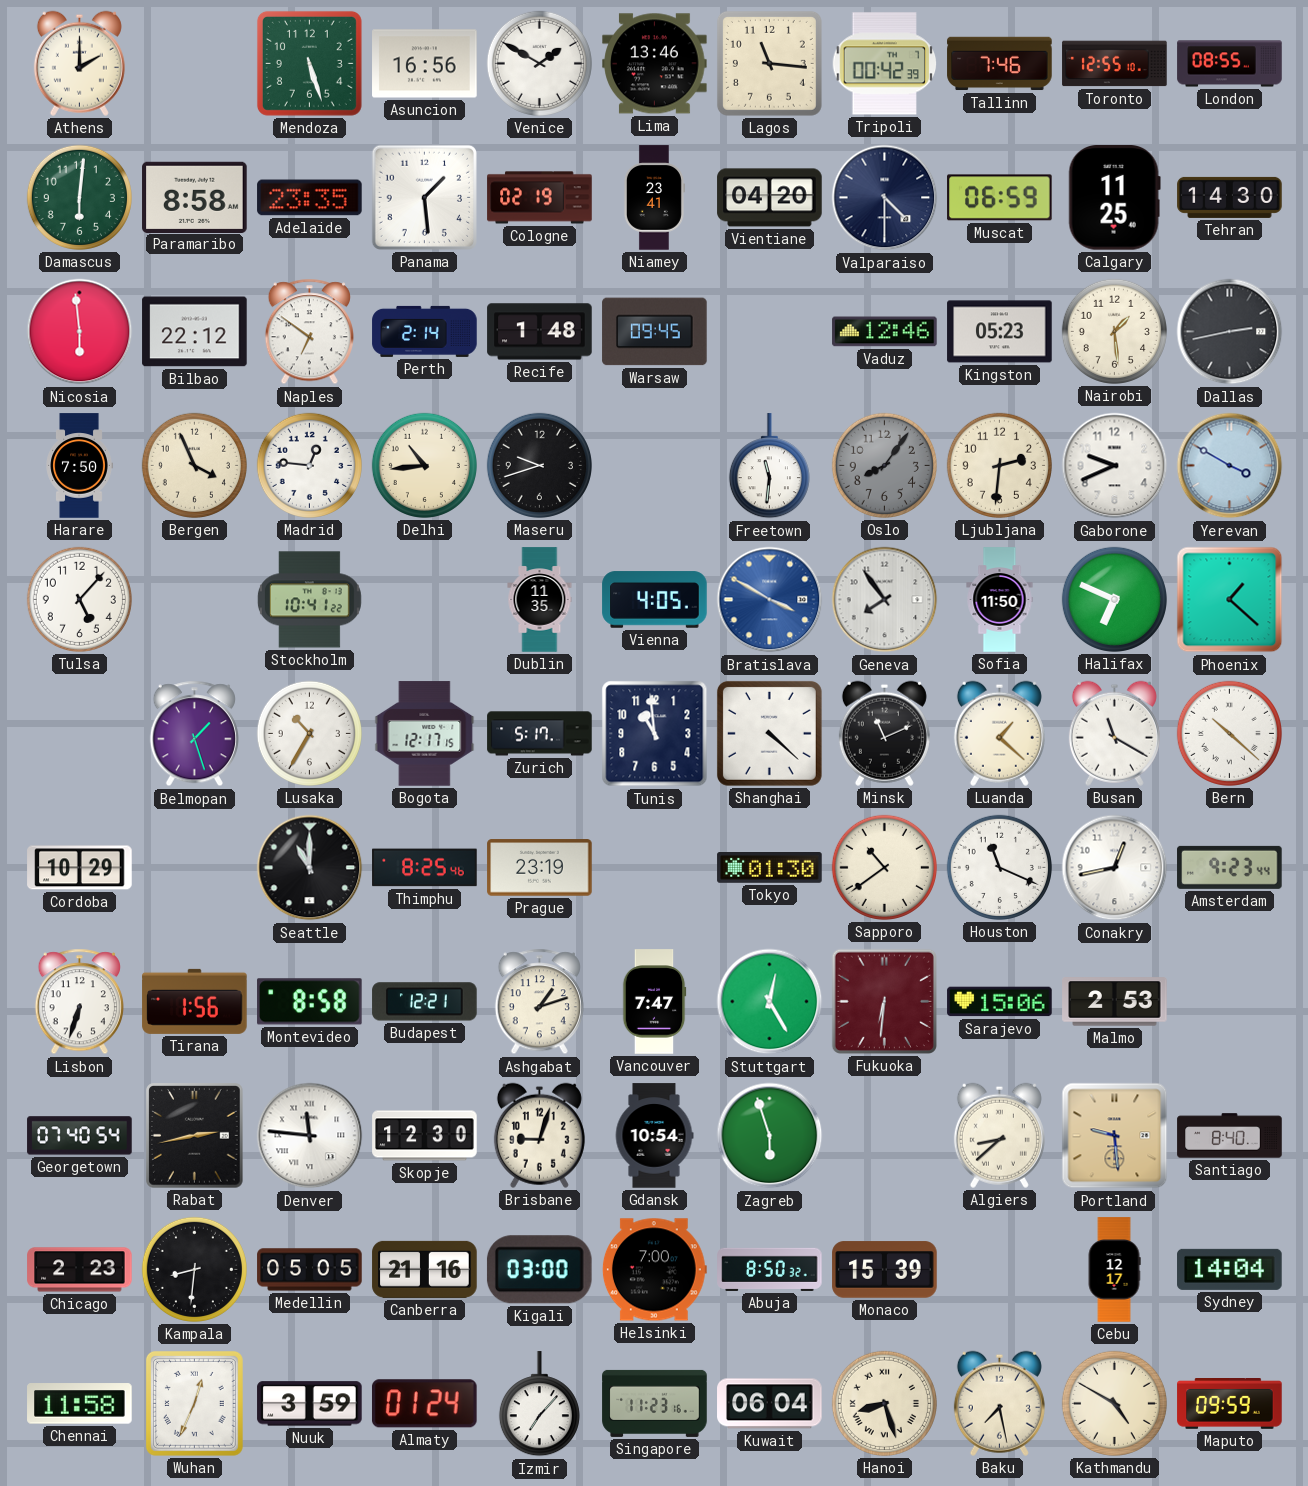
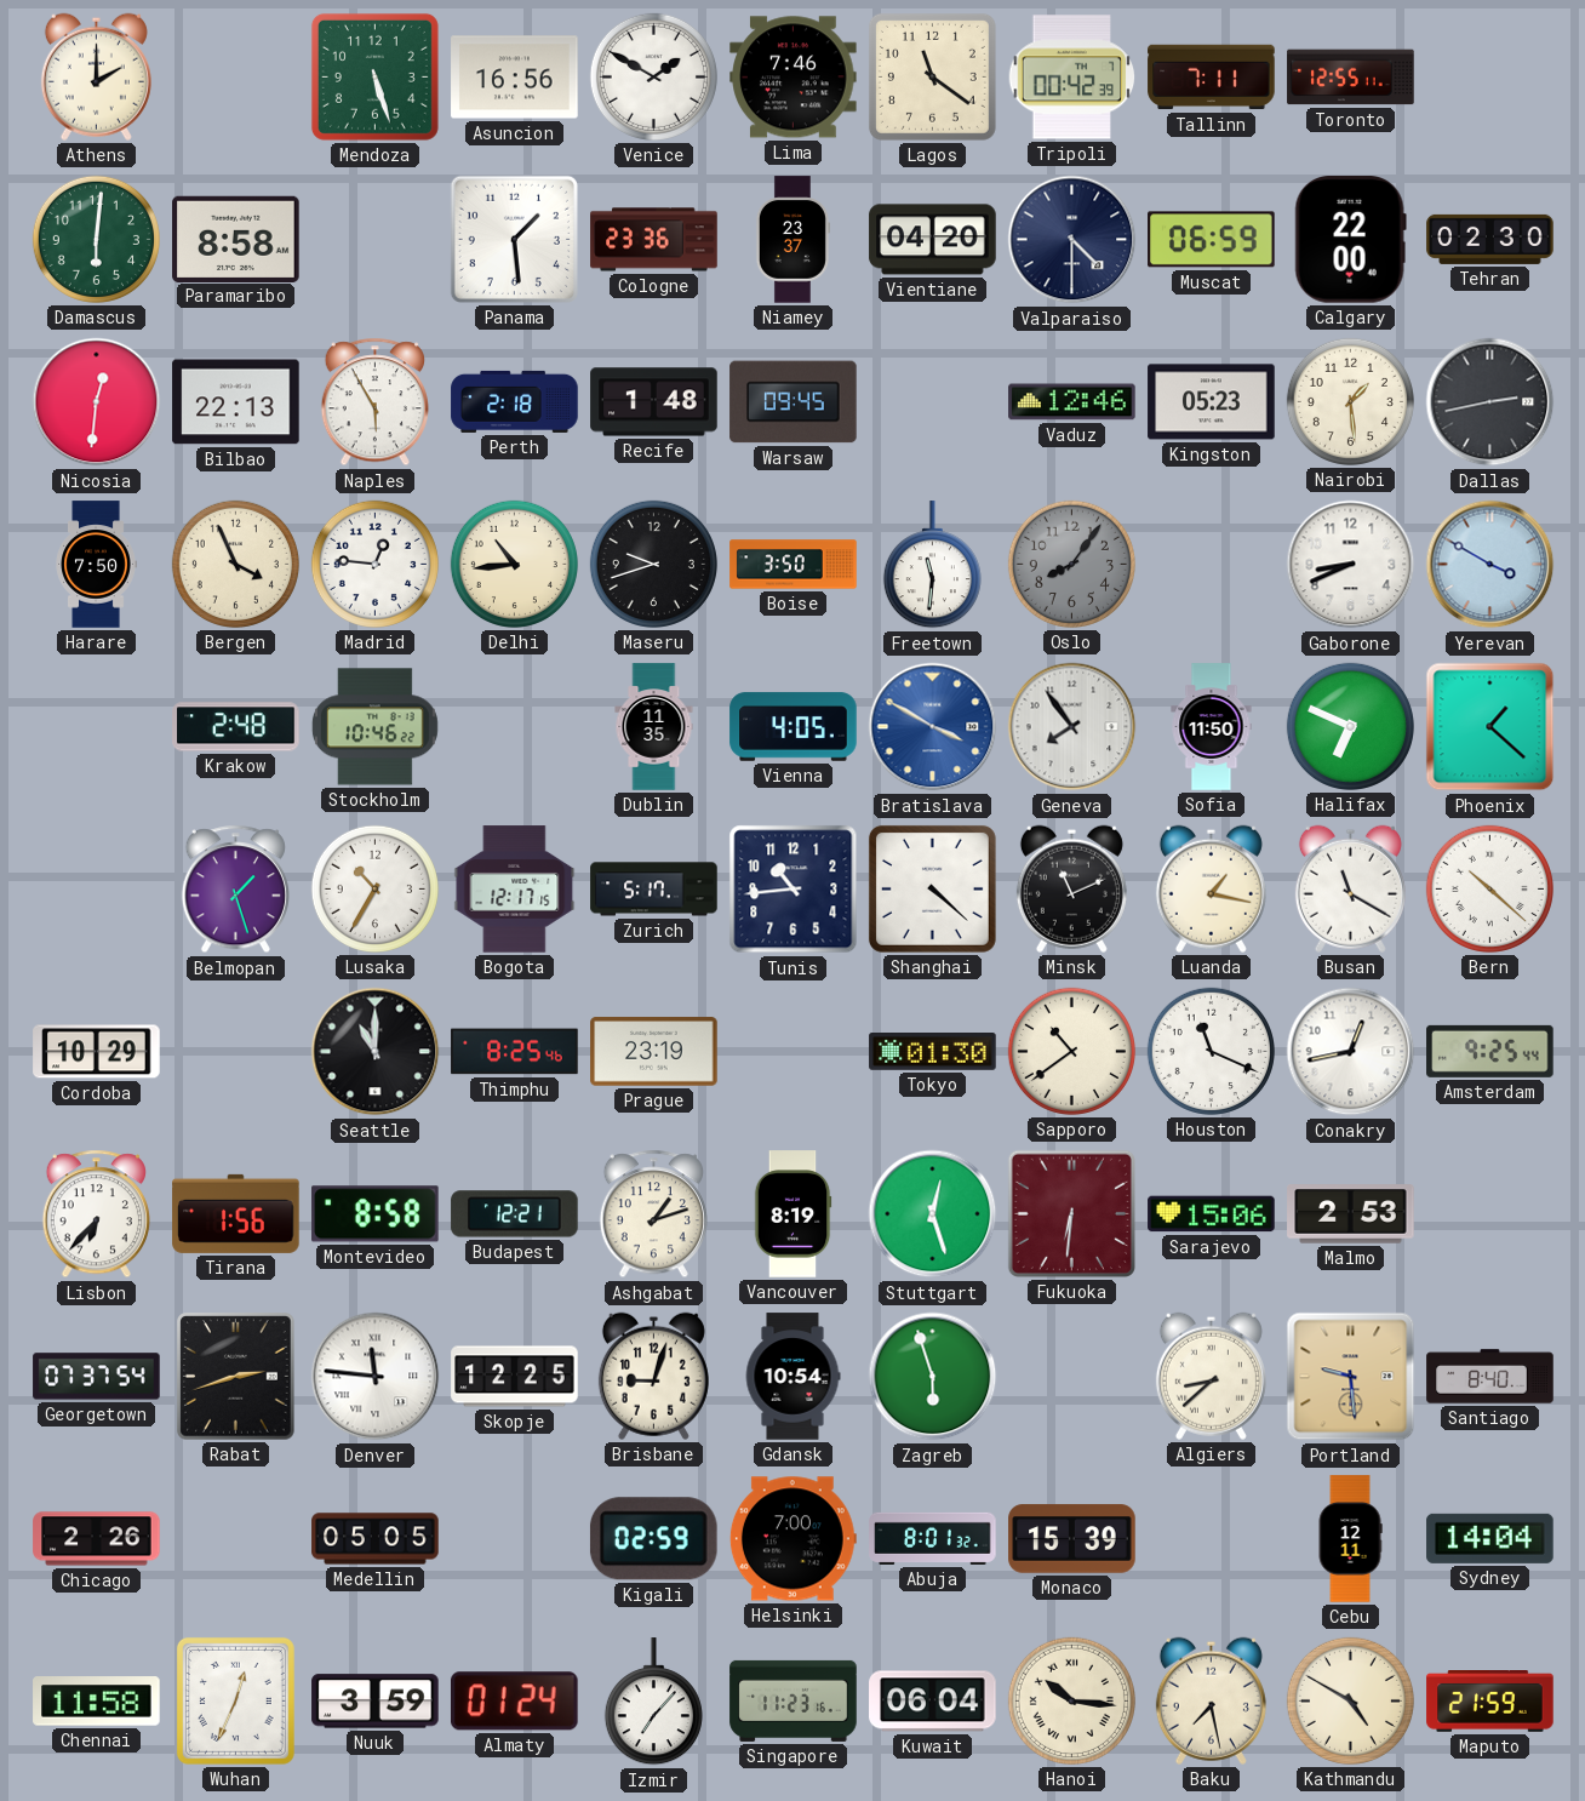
Lima: 13:46 -> 7:46
Lagos: 11:16 -> 11:21
Tallinn: 7:46 -> 7:11
Toronto: 12:55:10 -> 12:55:11
London: 08:55 -> none
Adelaide: 23:35 -> none
Cologne: 02:19 -> 23:36
Niamey: 23:41 -> 23:37
Calgary: 11:25 -> 22:00
Tehran: 14:30 -> 02:30
Nicosia: 5:59 -> 12:31
Bilbao: 22:12 -> 22:13
Naples: 6:51 -> 5:55
Perth: 2:14 -> 2:18
Boise: none -> 3:50
Ljubljana: 2:31 -> none
Gaborone: 9:41 -> 8:41
Tulsa: 5:07 -> none
Krakow: none -> 2:48
Stockholm: 10:41 -> 10:46
Tunis: 10:59 -> 10:44
Luanda: 1:22 -> 1:17
Amsterdam: 9:23 -> 9:25
Lisbon: 6:33 -> 6:37
Vancouver: 7:47 -> 8:19
Stuttgart: 12:25 -> 12:27
Georgetown: 07:40 -> 07:37
Rabat: 2:43 -> 2:42
Skopje: 12:30 -> 12:25
Chicago: 2:23 -> 2:26
Kampala: 8:31 -> none
Canberra: 21:16 -> none
Kigali: 03:00 -> 02:59
Abuja: 8:50 -> 8:01
Cebu: 12:17 -> 12:11
Hanoi: 8:27 -> 10:16
Maputo: 09:59 -> 21:59
